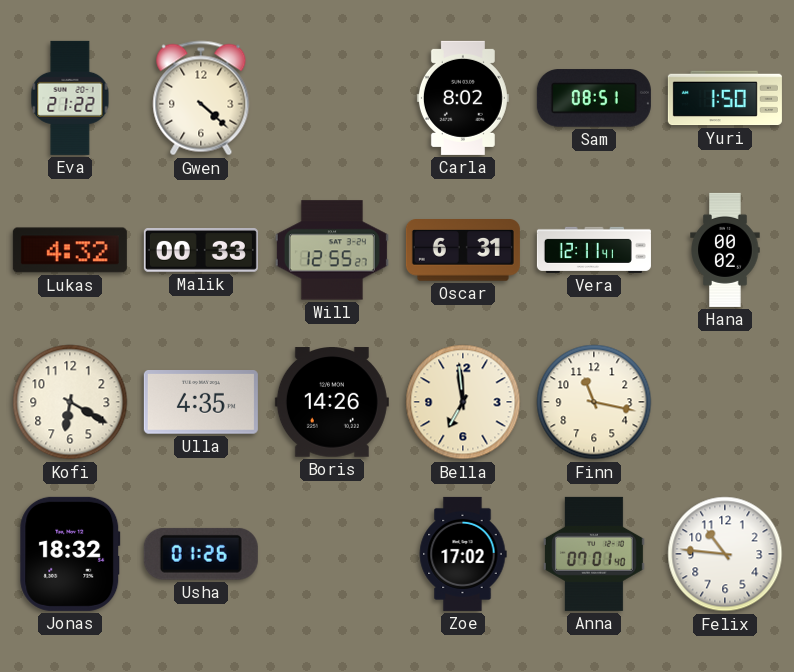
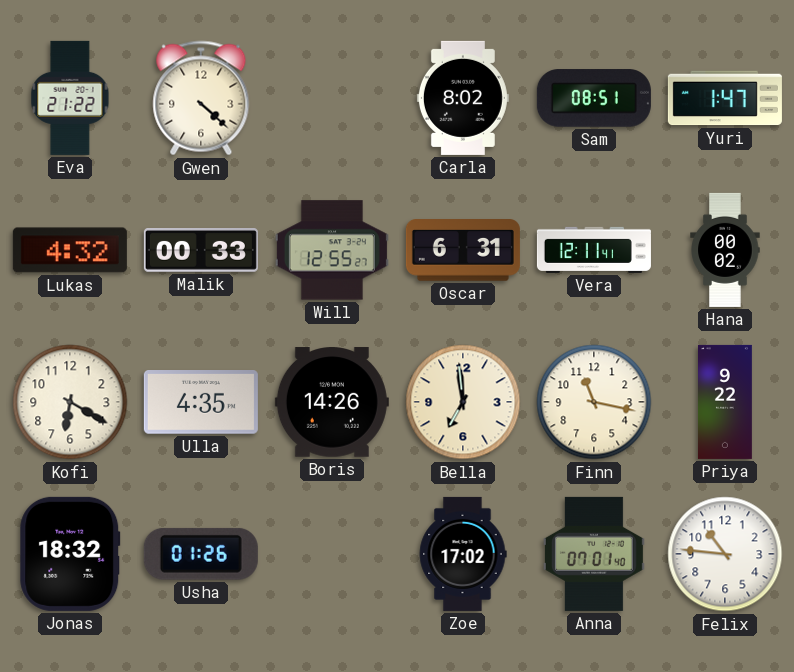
Yuri: 1:50 -> 1:47
Priya: none -> 9:22
